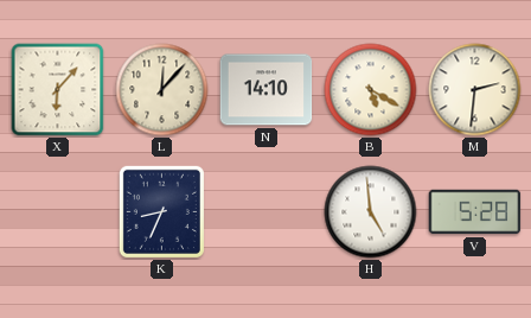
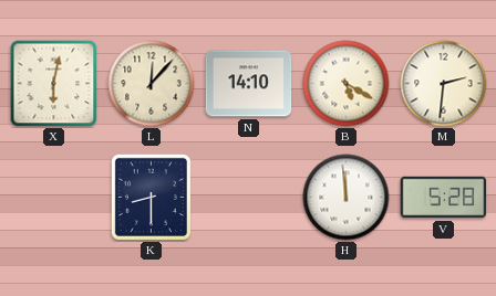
X: 6:07 -> 6:02
K: 8:34 -> 8:30
H: 4:59 -> 11:59
